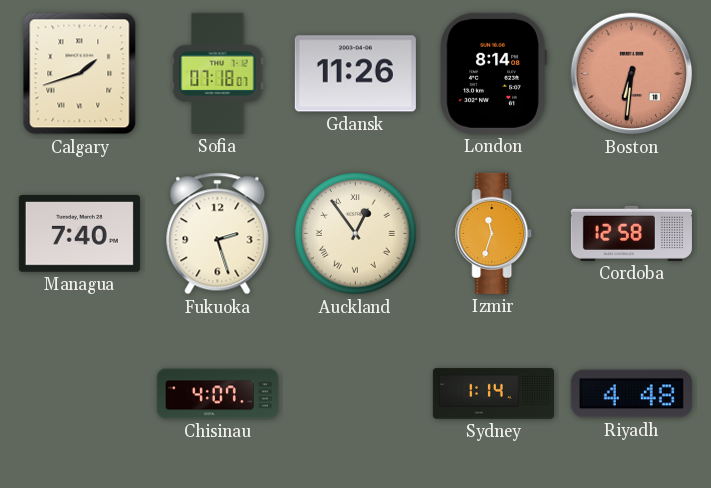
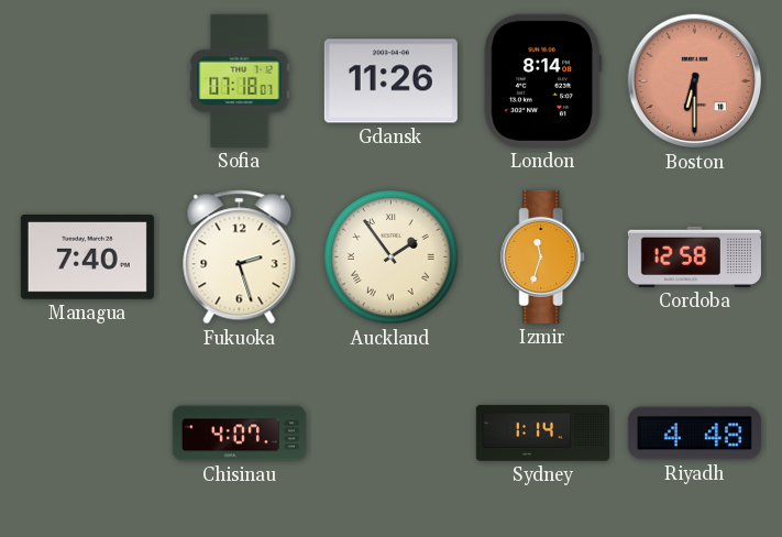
Calgary: 1:42 -> none
Boston: 6:31 -> 6:30
Auckland: 12:54 -> 1:54
